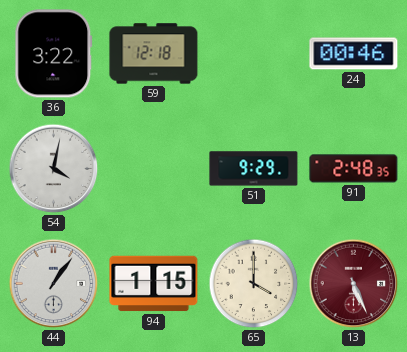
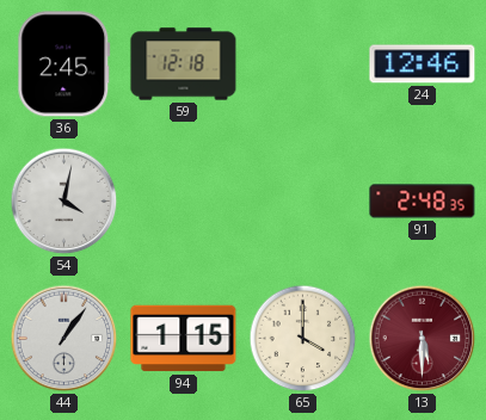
36: 3:22 -> 2:45
24: 00:46 -> 12:46
51: 9:29 -> none
13: 5:26 -> 5:30
